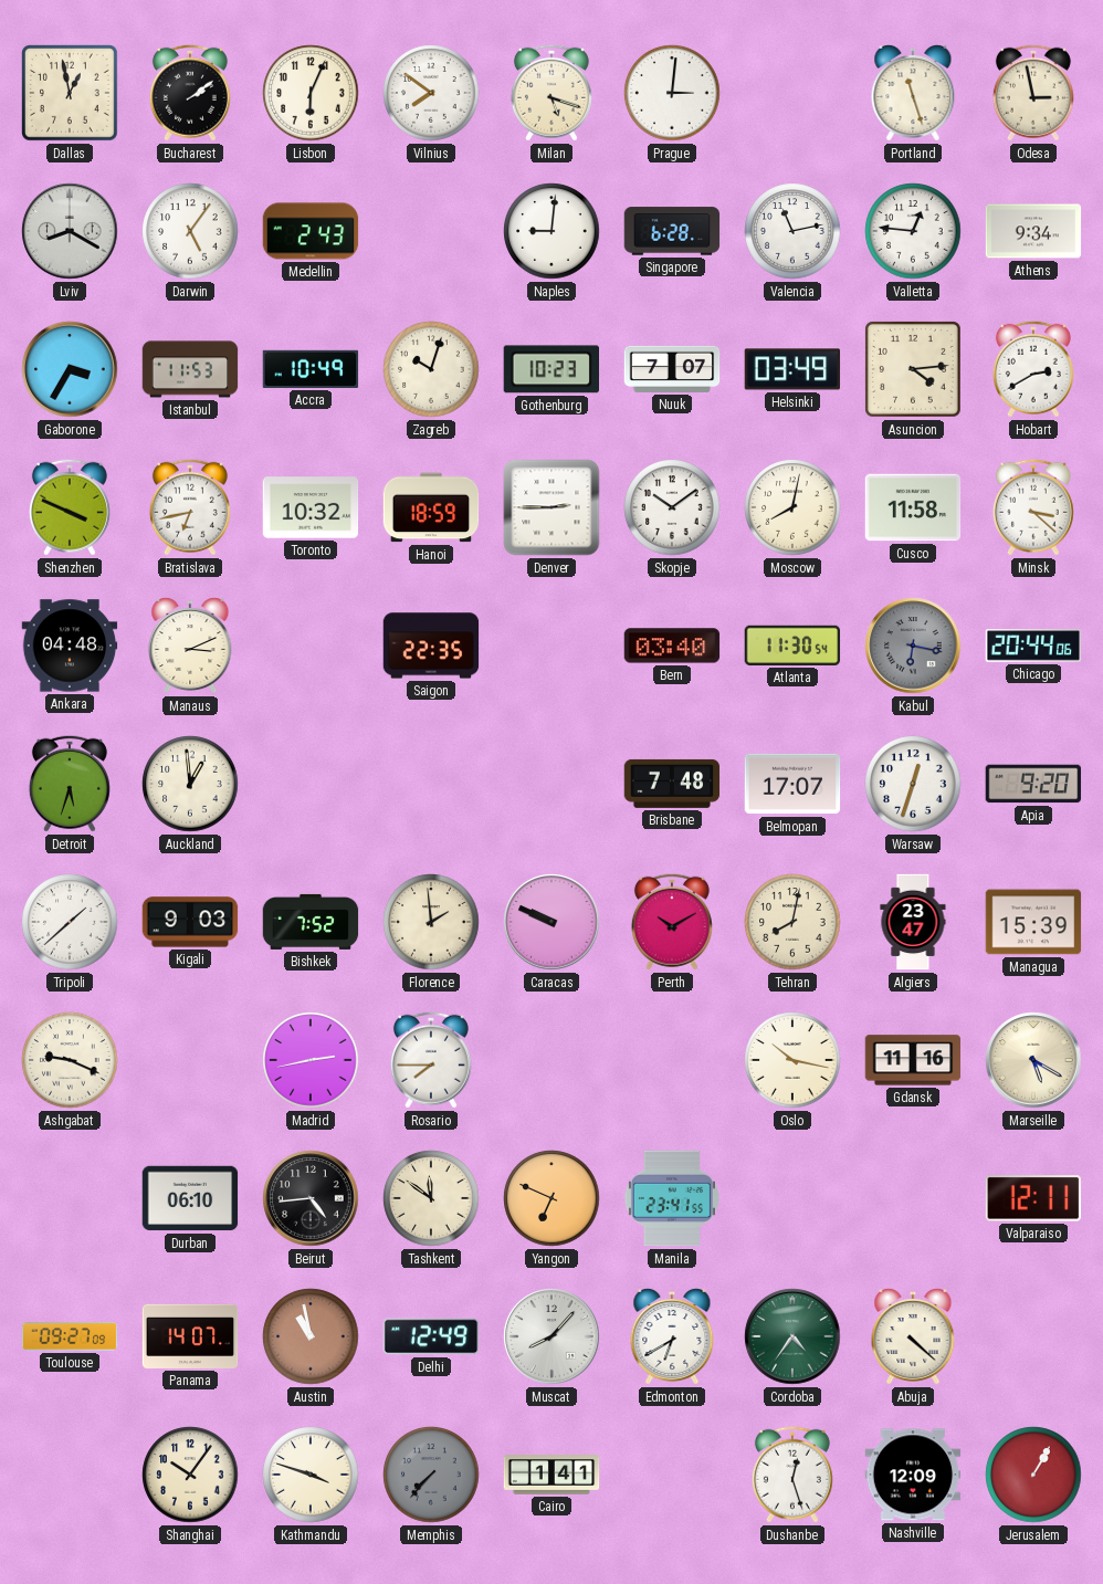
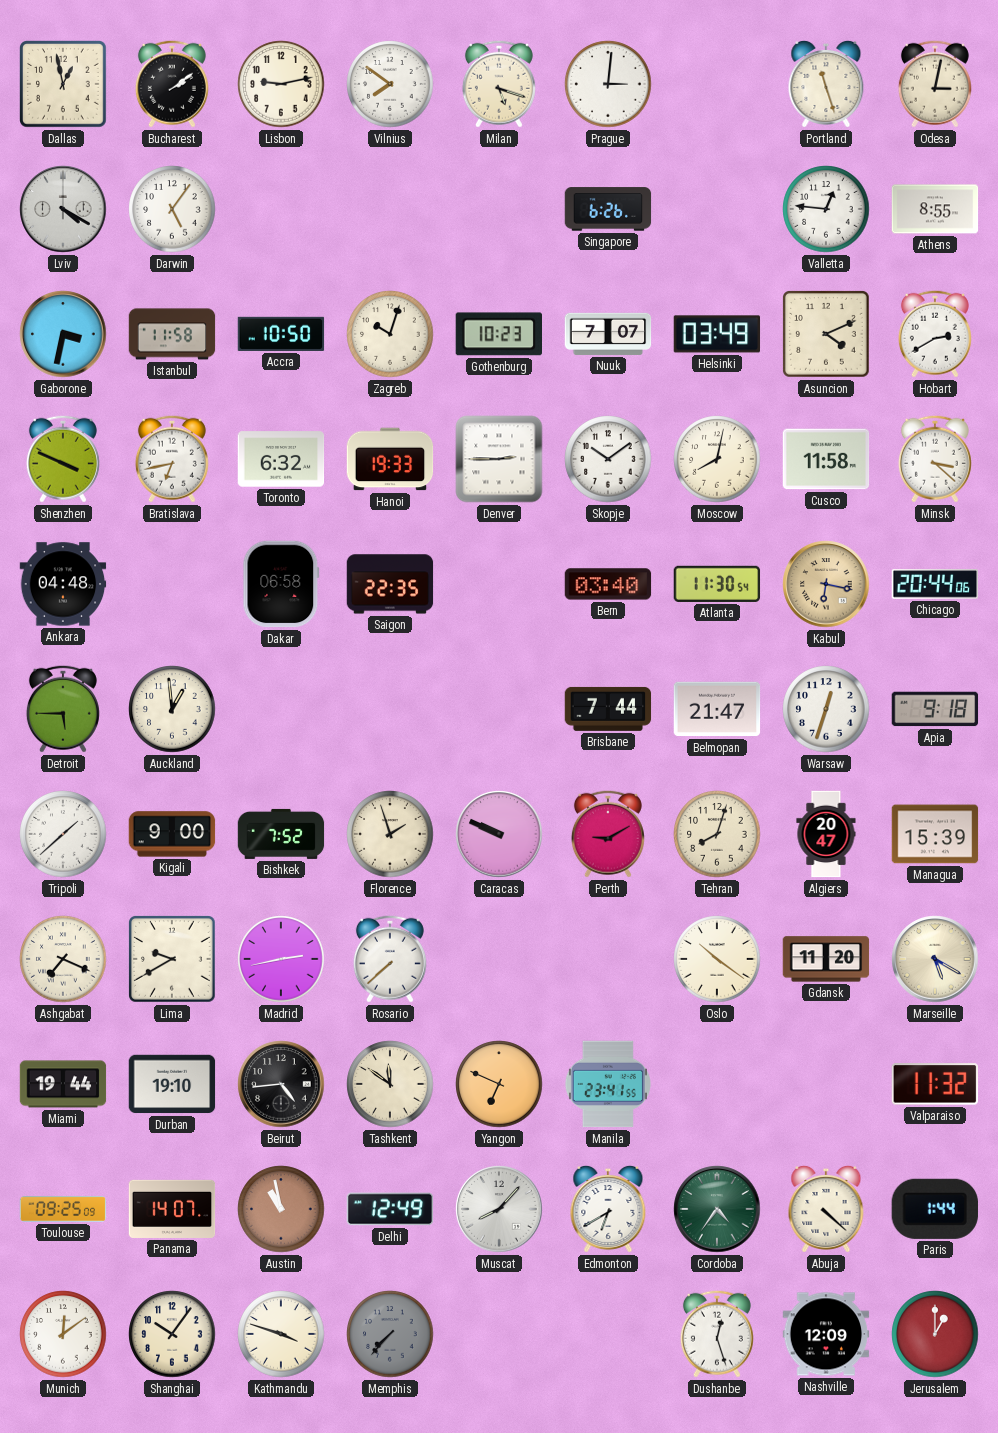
Lisbon: 6:04 -> 9:13
Odesa: 2:58 -> 3:02
Lviv: 8:20 -> 4:20
Medellin: 2:43 -> none
Naples: 9:01 -> none
Singapore: 6:28 -> 6:26
Valencia: 11:13 -> none
Athens: 9:34 -> 8:55
Gaborone: 3:35 -> 3:32
Istanbul: 11:53 -> 11:58
Accra: 10:49 -> 10:50
Asuncion: 4:14 -> 4:11
Toronto: 10:32 -> 6:32
Hanoi: 18:59 -> 19:33
Manaus: 3:11 -> none
Dakar: none -> 06:58
Kabul dial: grey -> champagne
Detroit: 5:33 -> 5:45
Brisbane: 7:48 -> 7:44
Belmopan: 17:07 -> 21:47
Apia: 9:20 -> 9:18
Kigali: 9:03 -> 9:00
Florence: 1:59 -> 1:57
Perth: 10:10 -> 9:10
Tehran: 8:02 -> 8:03
Algiers: 23:47 -> 20:47
Ashgabat: 9:19 -> 7:19
Lima: none -> 9:40
Rosario: 7:45 -> 7:38
Oslo: 10:17 -> 10:21
Gdansk: 11:16 -> 11:20
Miami: none -> 19:44
Durban: 06:10 -> 19:10
Valparaiso: 12:11 -> 11:32
Toulouse: 09:27 -> 09:25
Paris: none -> 1:44
Munich: none -> 12:09
Cairo: 1:41 -> none
Jerusalem: 1:05 -> 1:00
